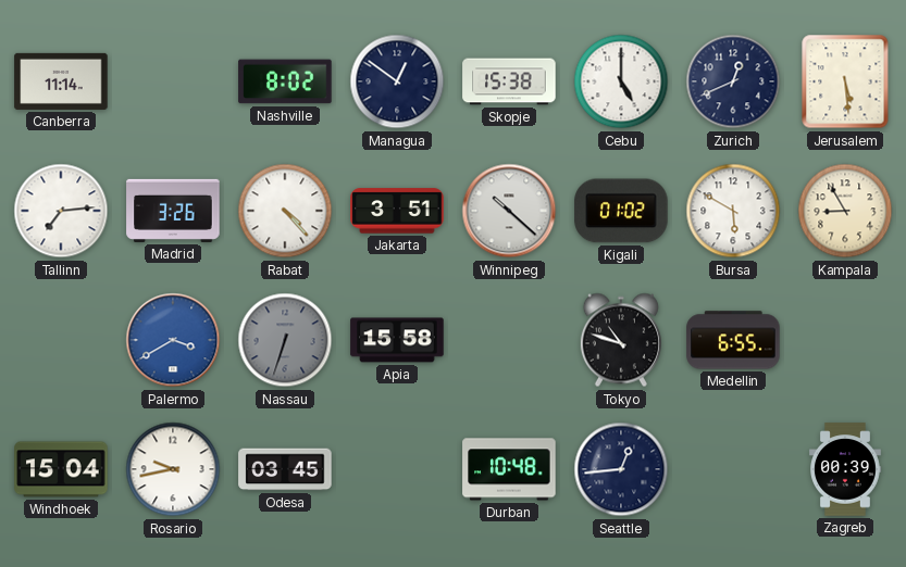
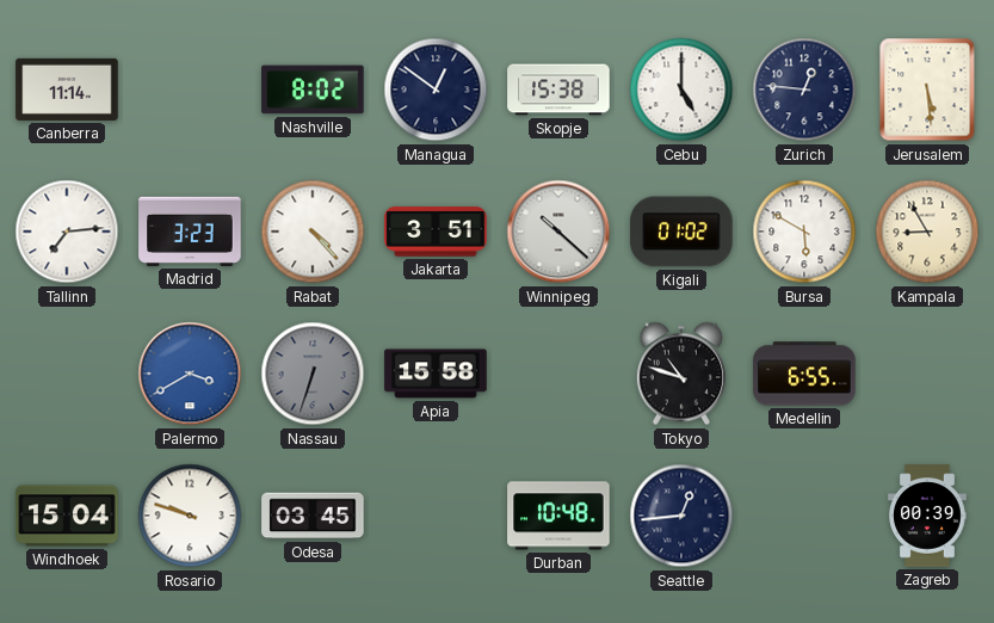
Zurich: 12:41 -> 12:46
Madrid: 3:26 -> 3:23
Rosario: 9:43 -> 9:48
